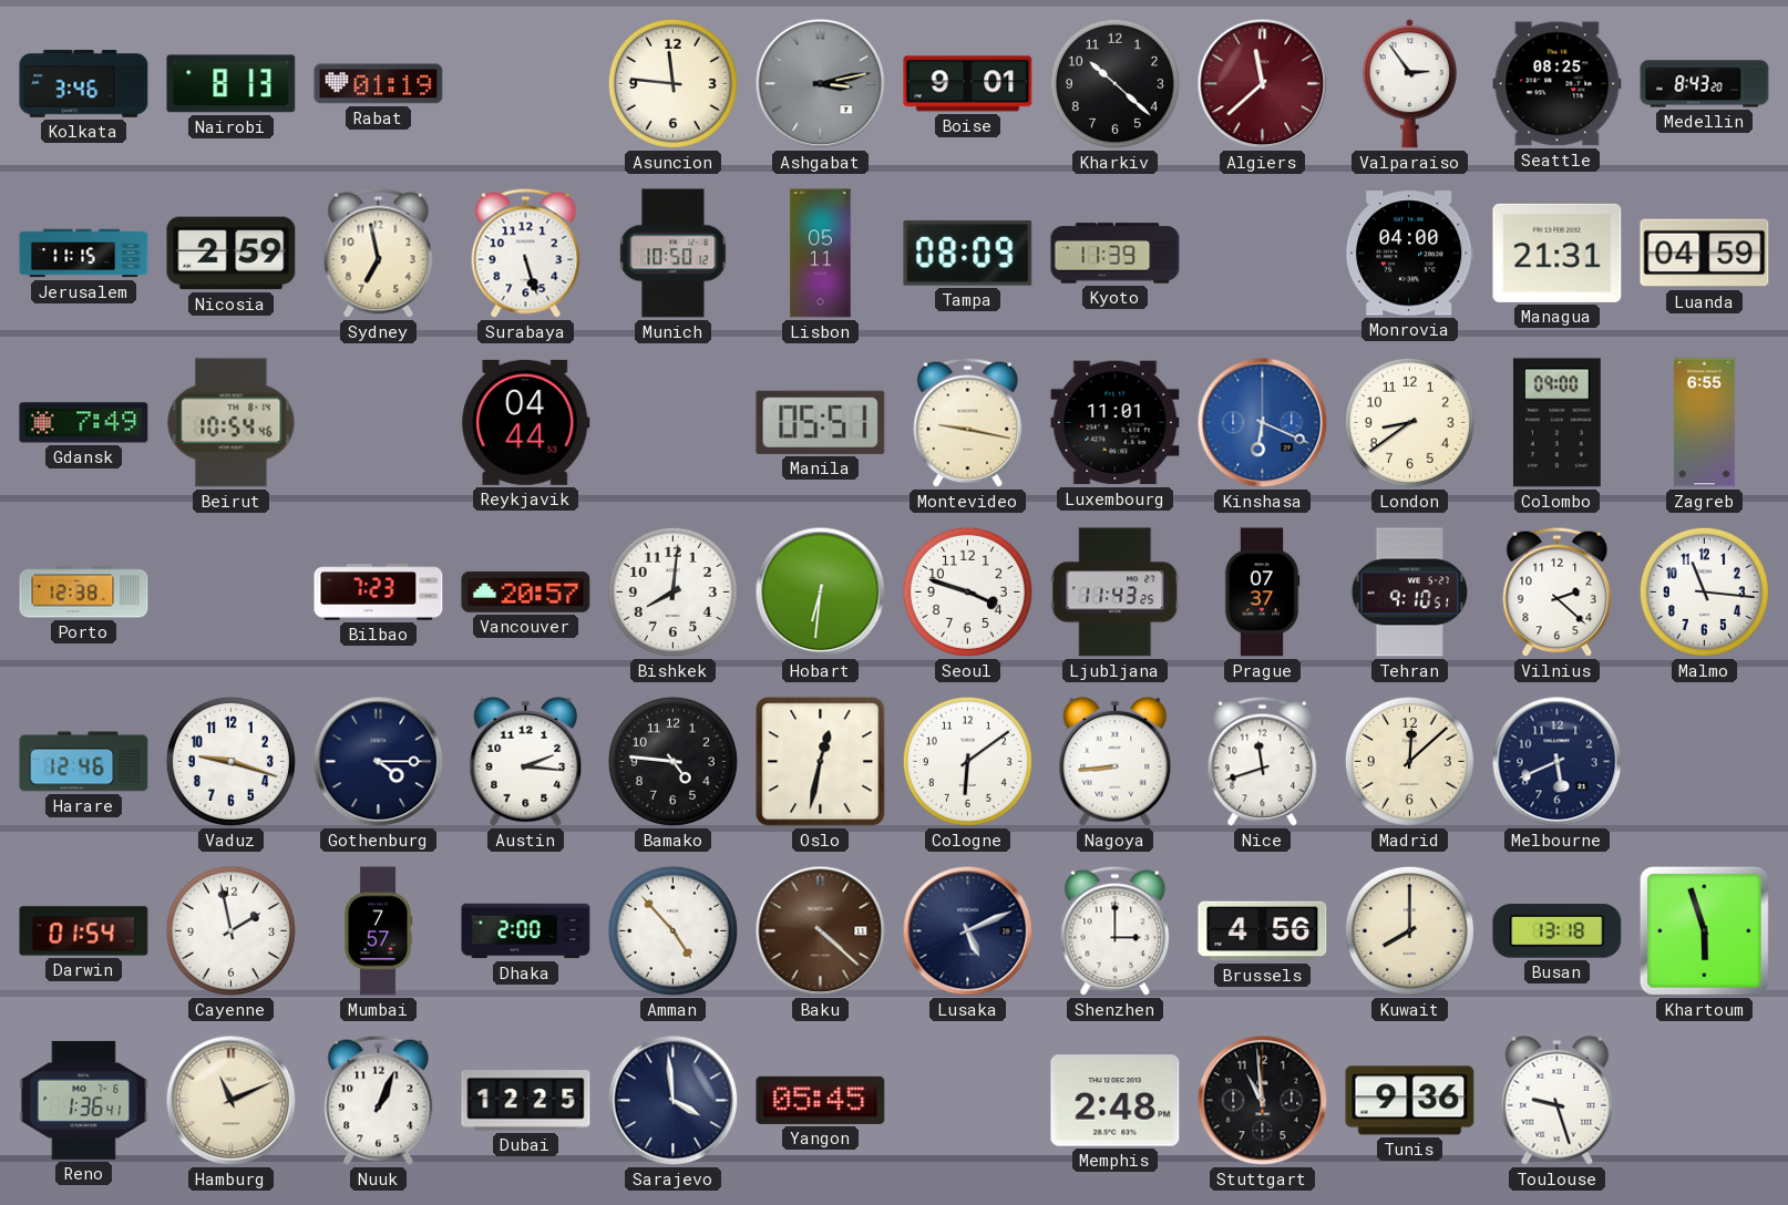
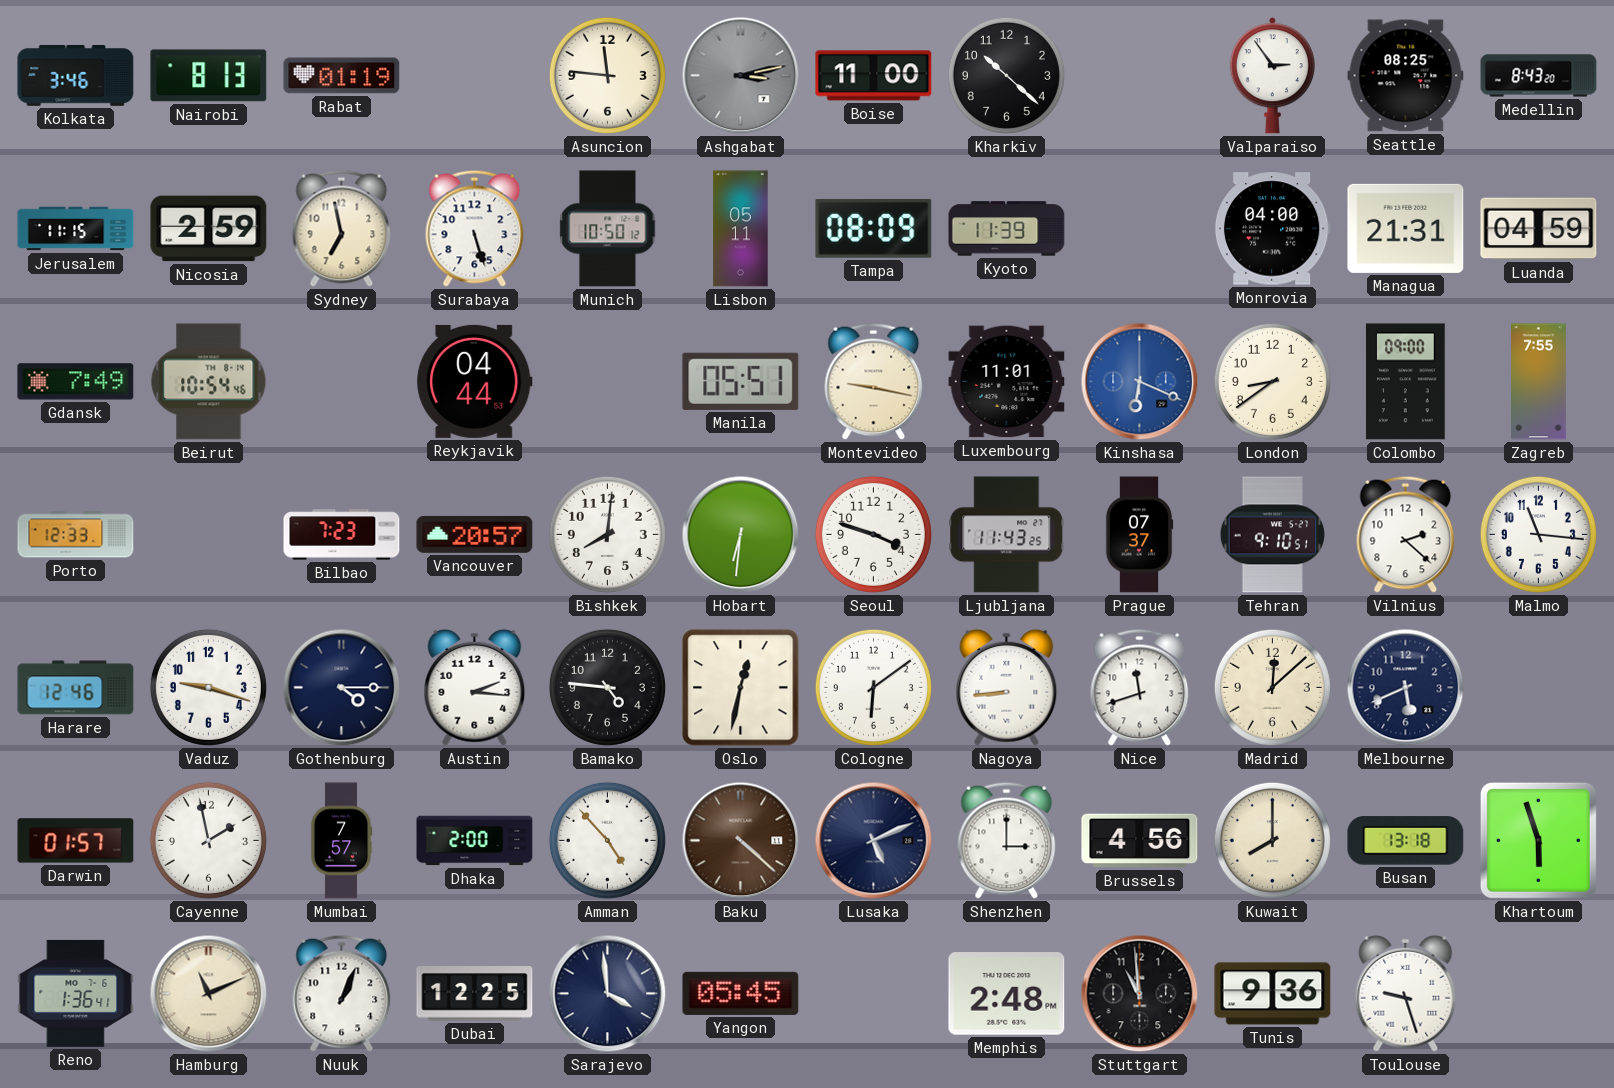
Boise: 9:01 -> 11:00
Algiers: 11:38 -> none
Zagreb: 6:55 -> 7:55
Porto: 12:38 -> 12:33
Darwin: 01:54 -> 01:57
